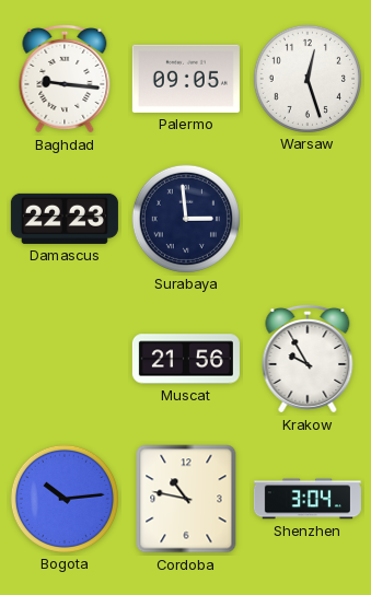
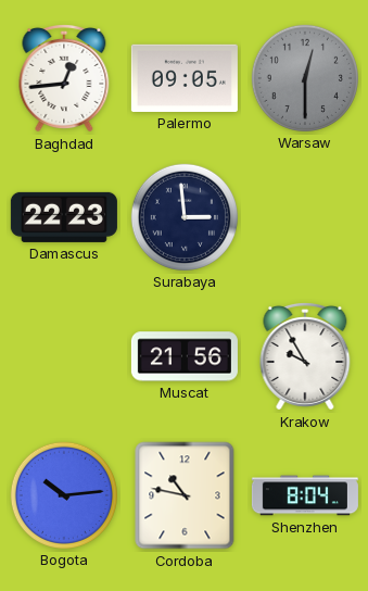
Baghdad: 9:16 -> 12:44
Warsaw: 12:27 -> 12:30
Warsaw dial: white -> grey
Shenzhen: 3:04 -> 8:04
